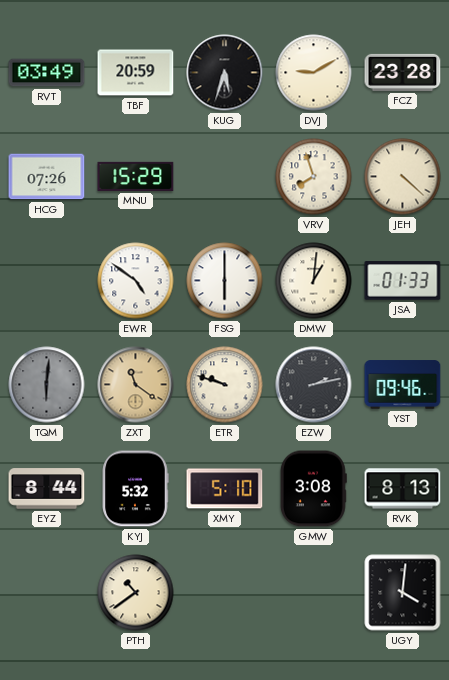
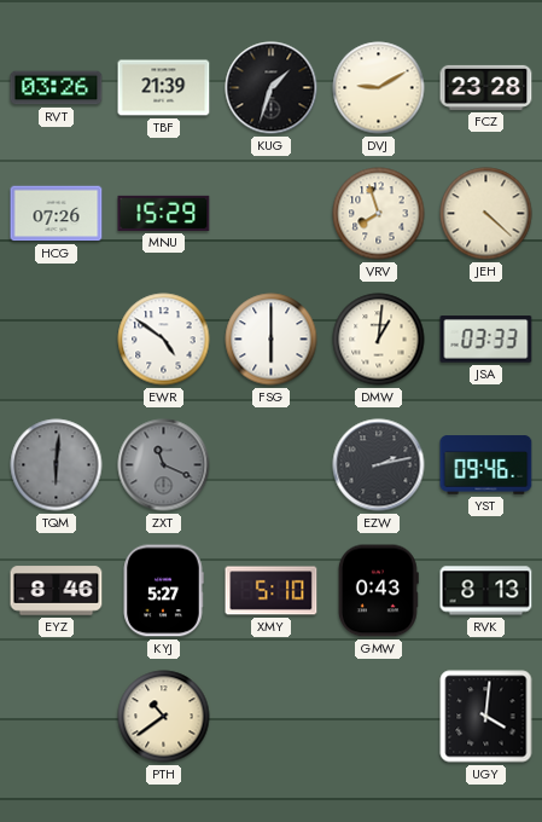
RVT: 03:49 -> 03:26
TBF: 20:59 -> 21:39
KUG: 5:33 -> 1:33
JSA: 01:33 -> 03:33
ZXT: 11:21 -> 11:19
ZXT dial: champagne -> grey
ETR: 9:48 -> none
EYZ: 8:44 -> 8:46
KYJ: 5:32 -> 5:27
GMW: 3:08 -> 0:43
